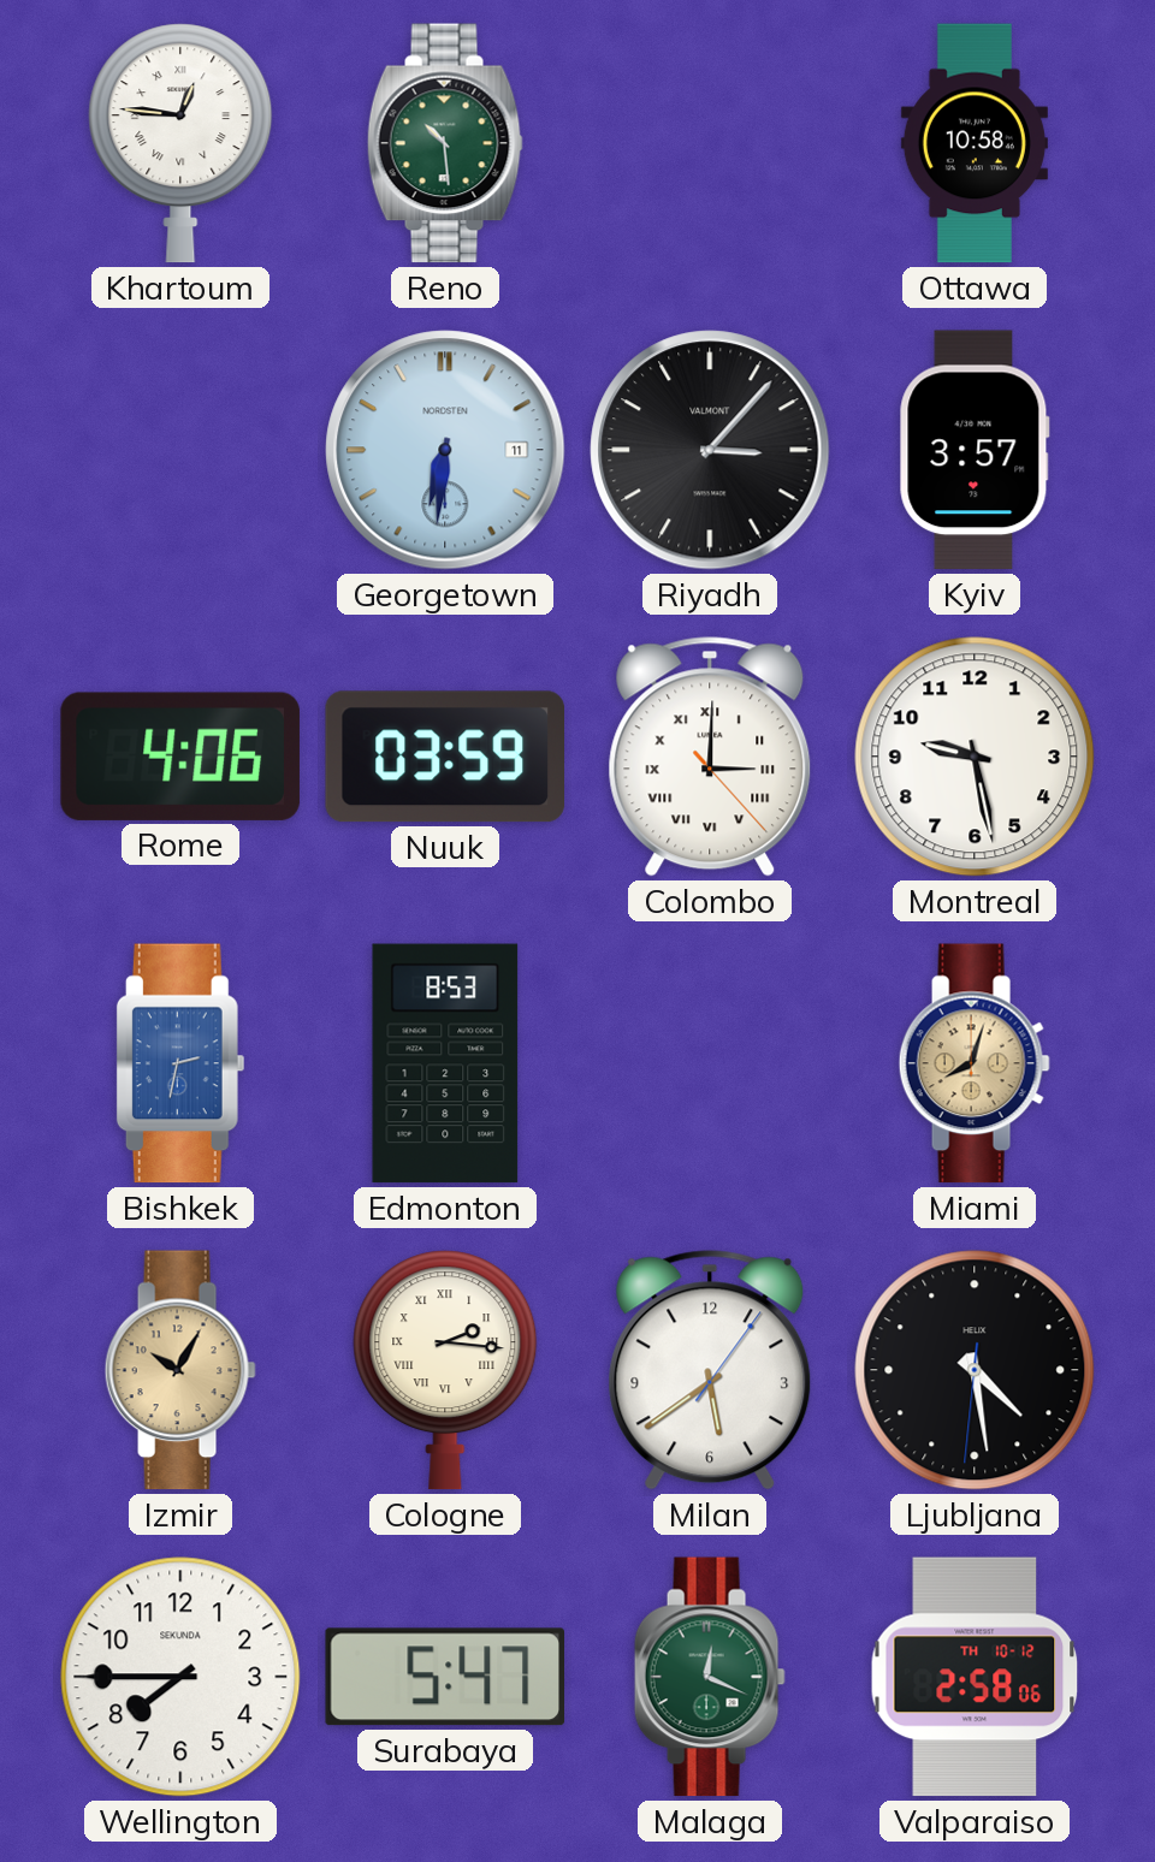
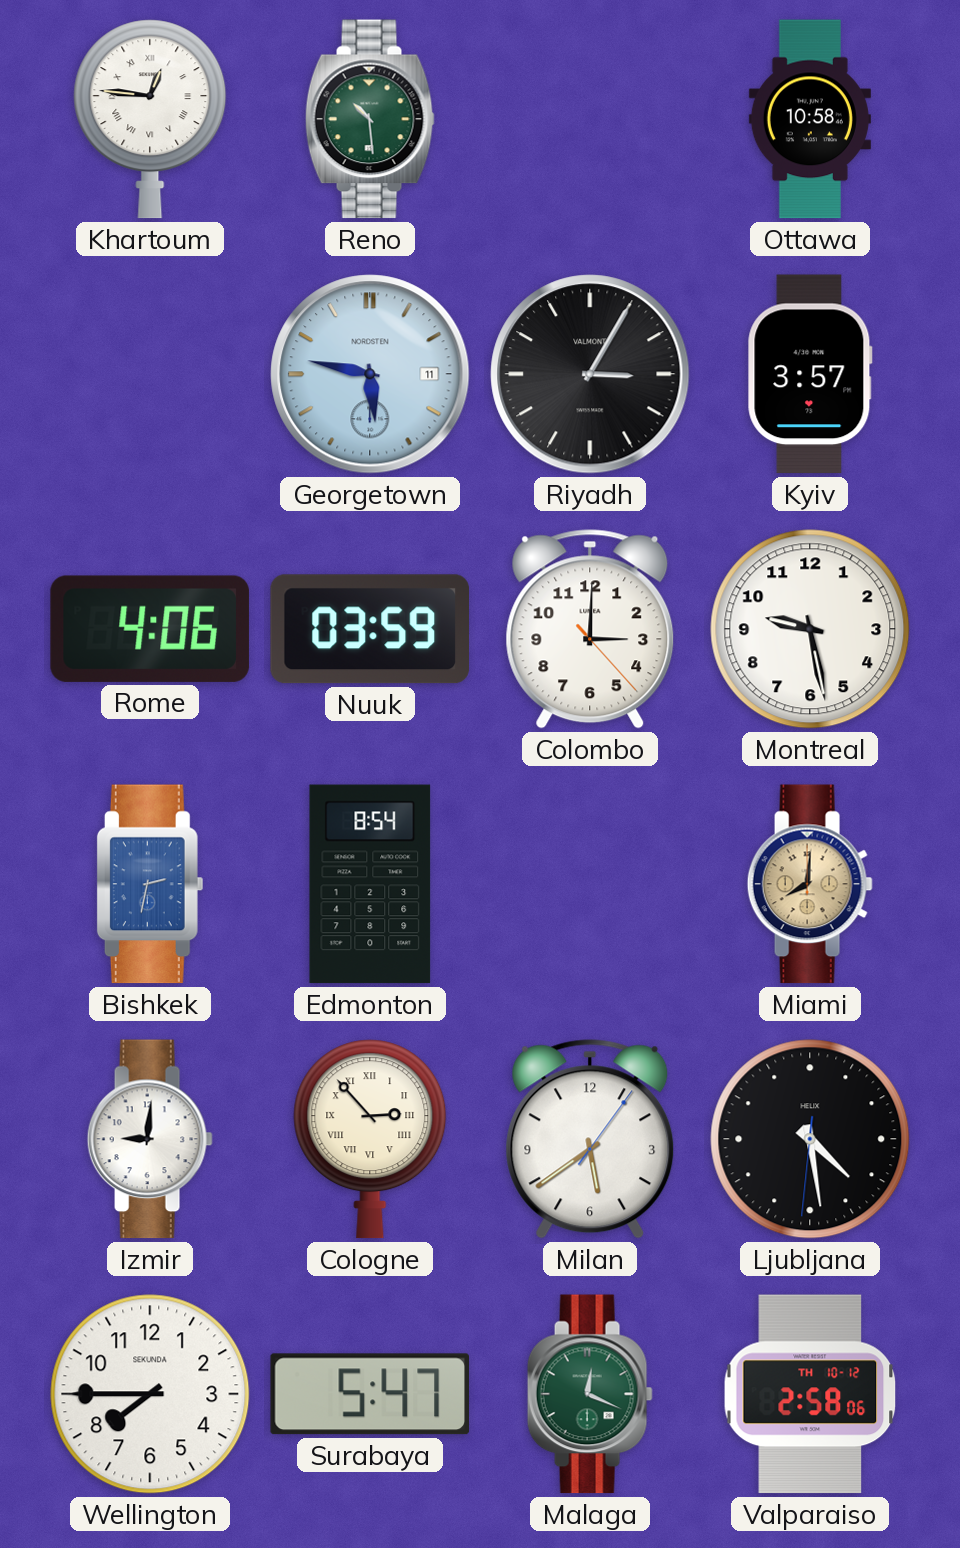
Georgetown: 6:31 -> 5:47
Riyadh: 3:07 -> 3:05
Colombo numerals: Roman -> Arabic
Edmonton: 8:53 -> 8:54
Miami: 8:03 -> 8:01
Izmir: 10:05 -> 9:01
Izmir dial: champagne -> white
Cologne: 2:16 -> 2:53
